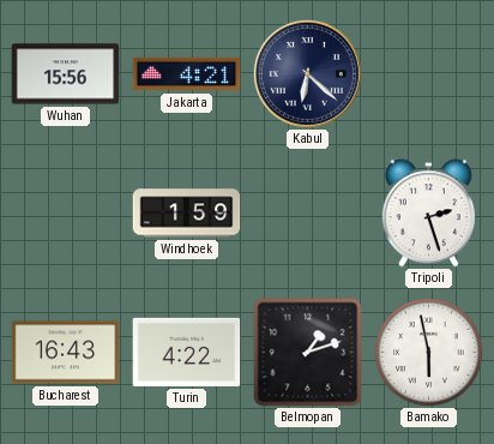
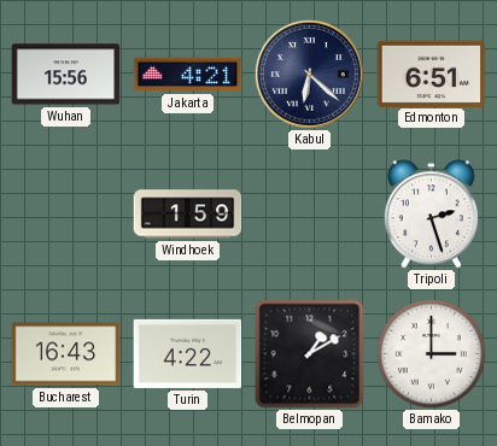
Edmonton: none -> 6:51
Belmopan: 1:12 -> 1:10
Bamako: 5:58 -> 3:00
